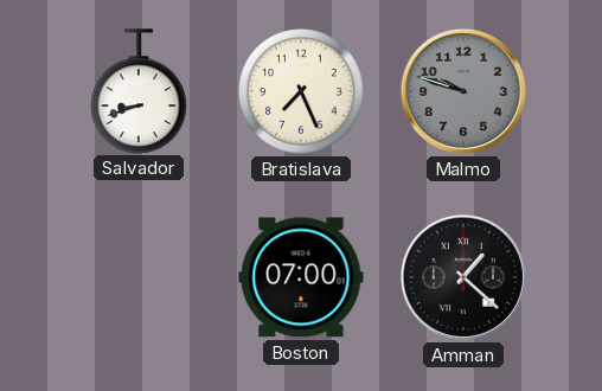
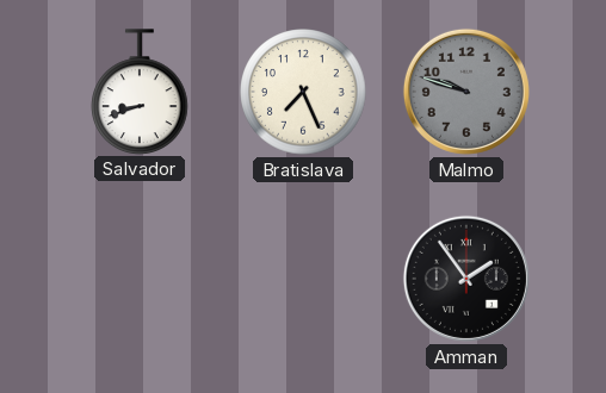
Boston: 07:00 -> none
Amman: 1:22 -> 1:54
